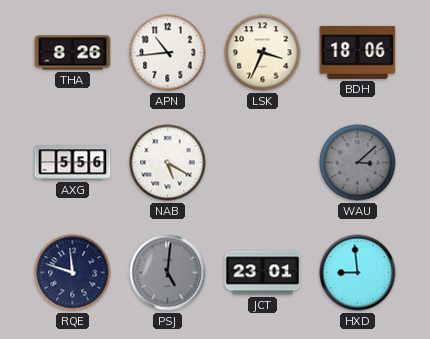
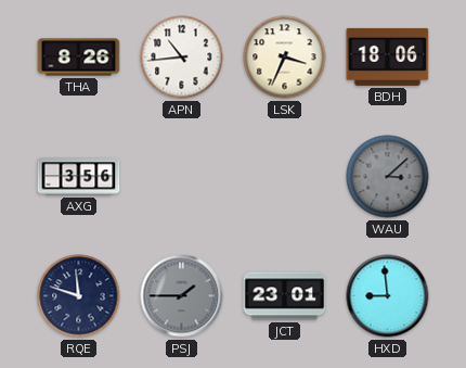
AXG: 5:56 -> 3:56
NAB: 5:20 -> none
PSJ: 5:01 -> 1:45
